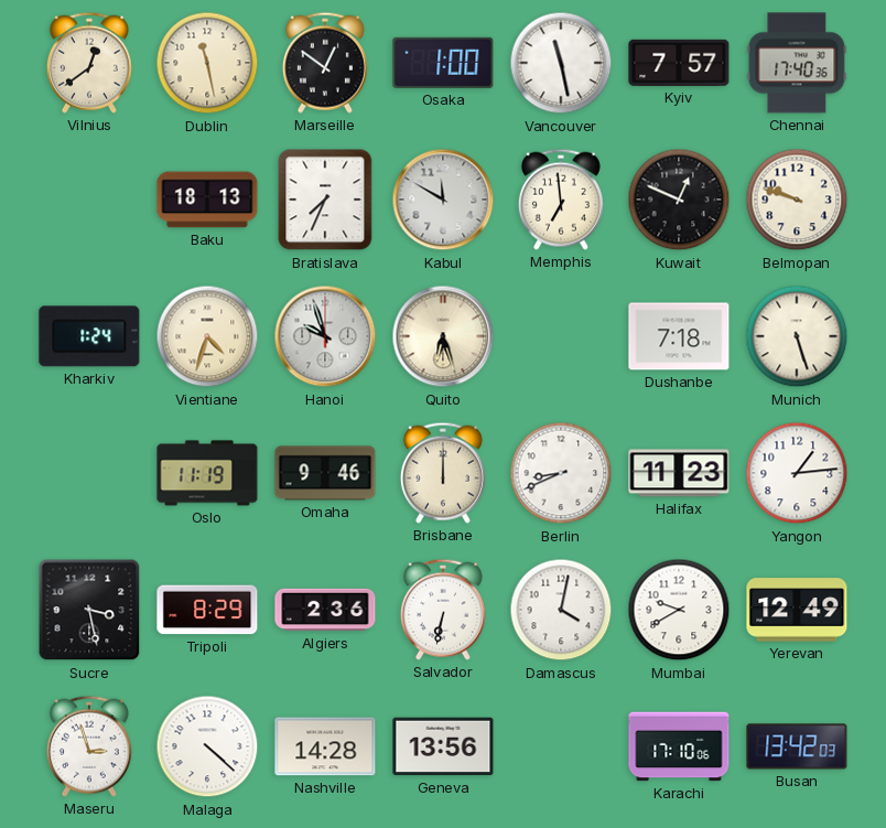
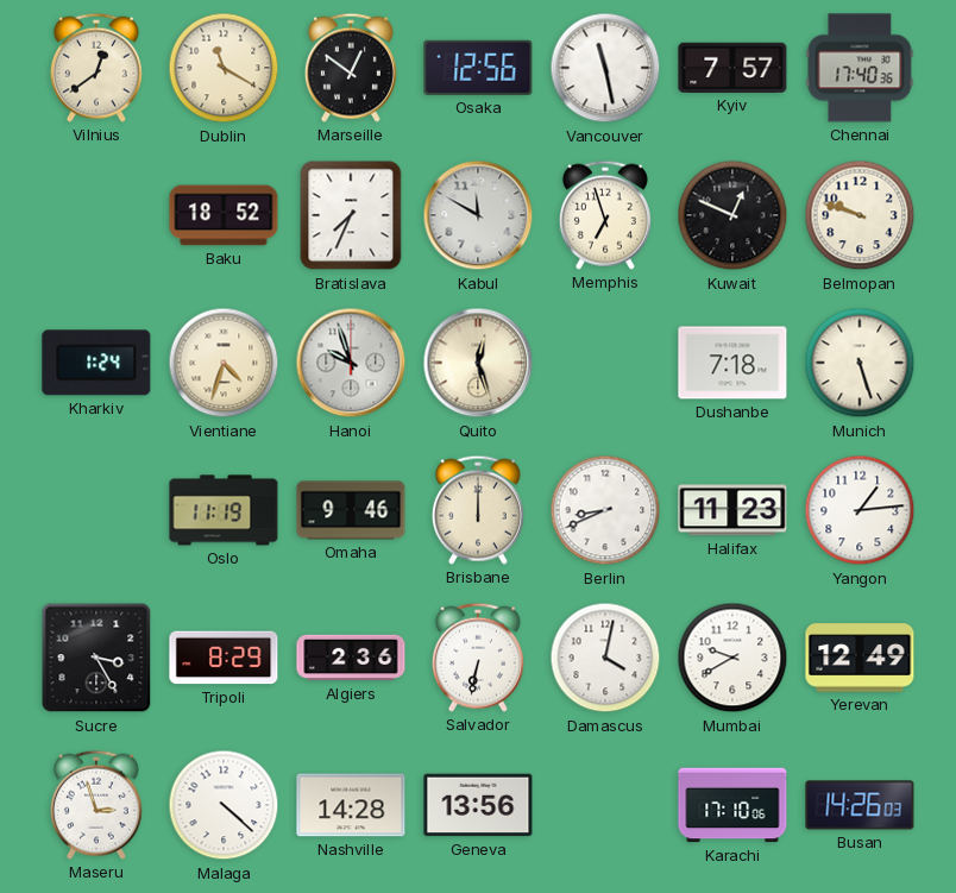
Dublin: 11:28 -> 11:20
Osaka: 1:00 -> 12:56
Baku: 18:13 -> 18:52
Memphis: 6:59 -> 6:57
Quito: 6:27 -> 12:27
Sucre: 3:28 -> 3:25
Busan: 13:42 -> 14:26
